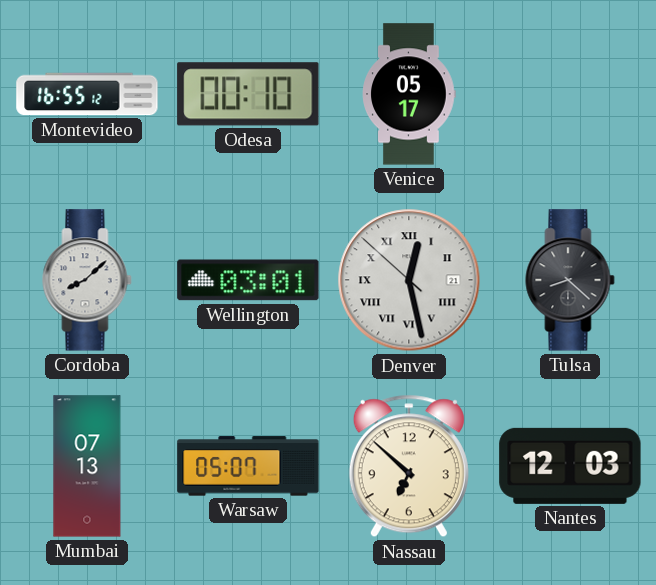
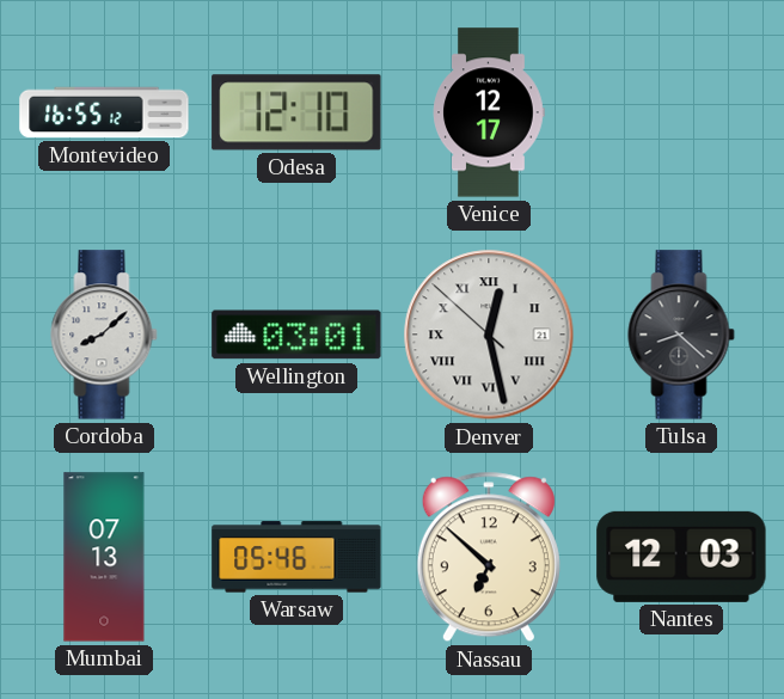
Odesa: 00:10 -> 12:10
Venice: 05:17 -> 12:17
Warsaw: 05:07 -> 05:46
